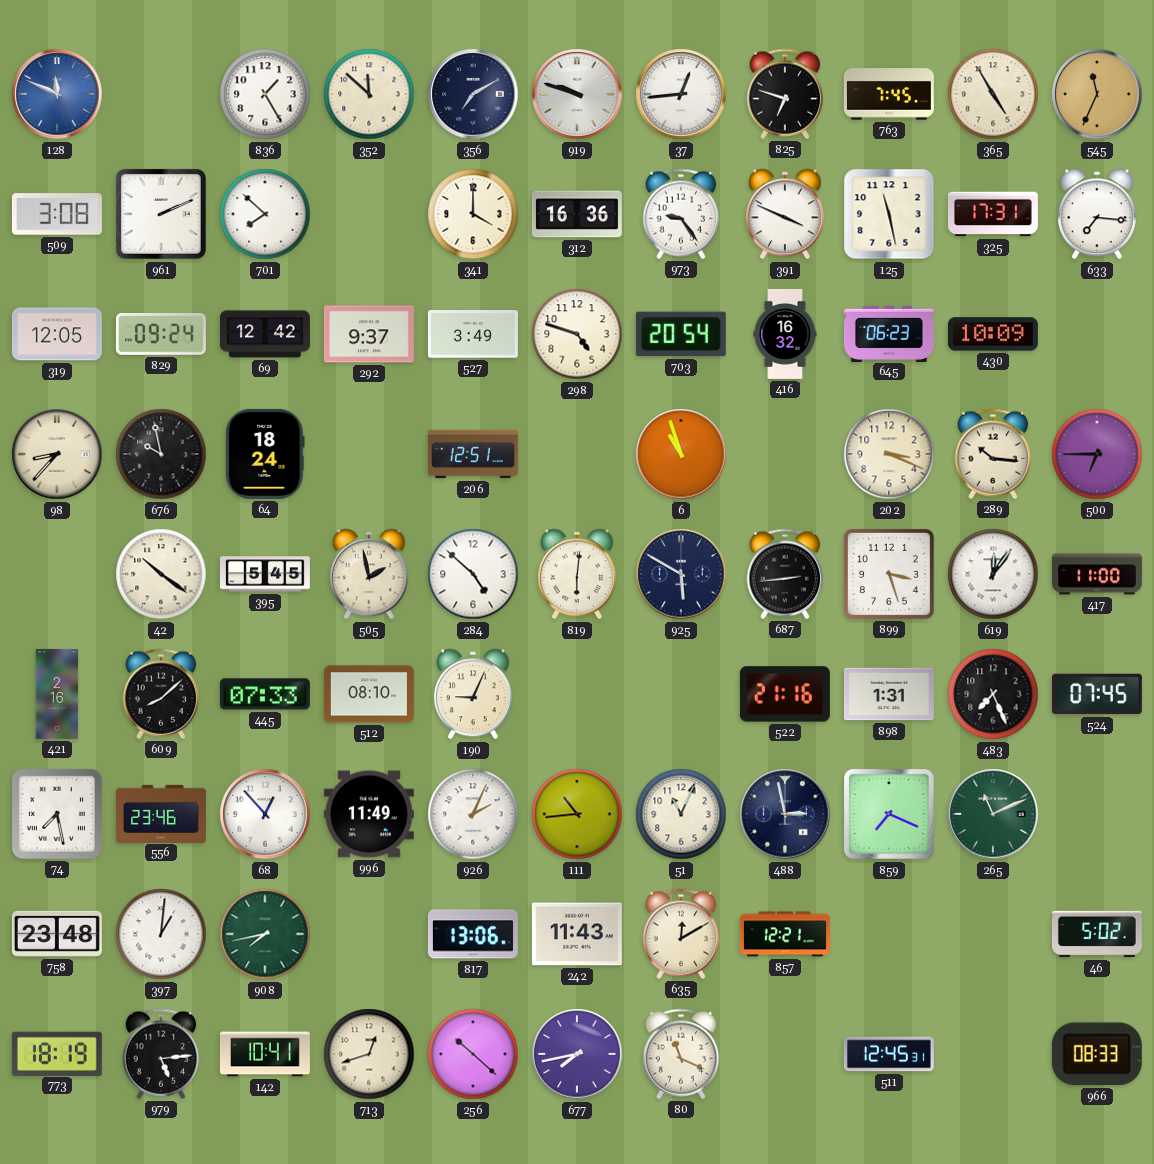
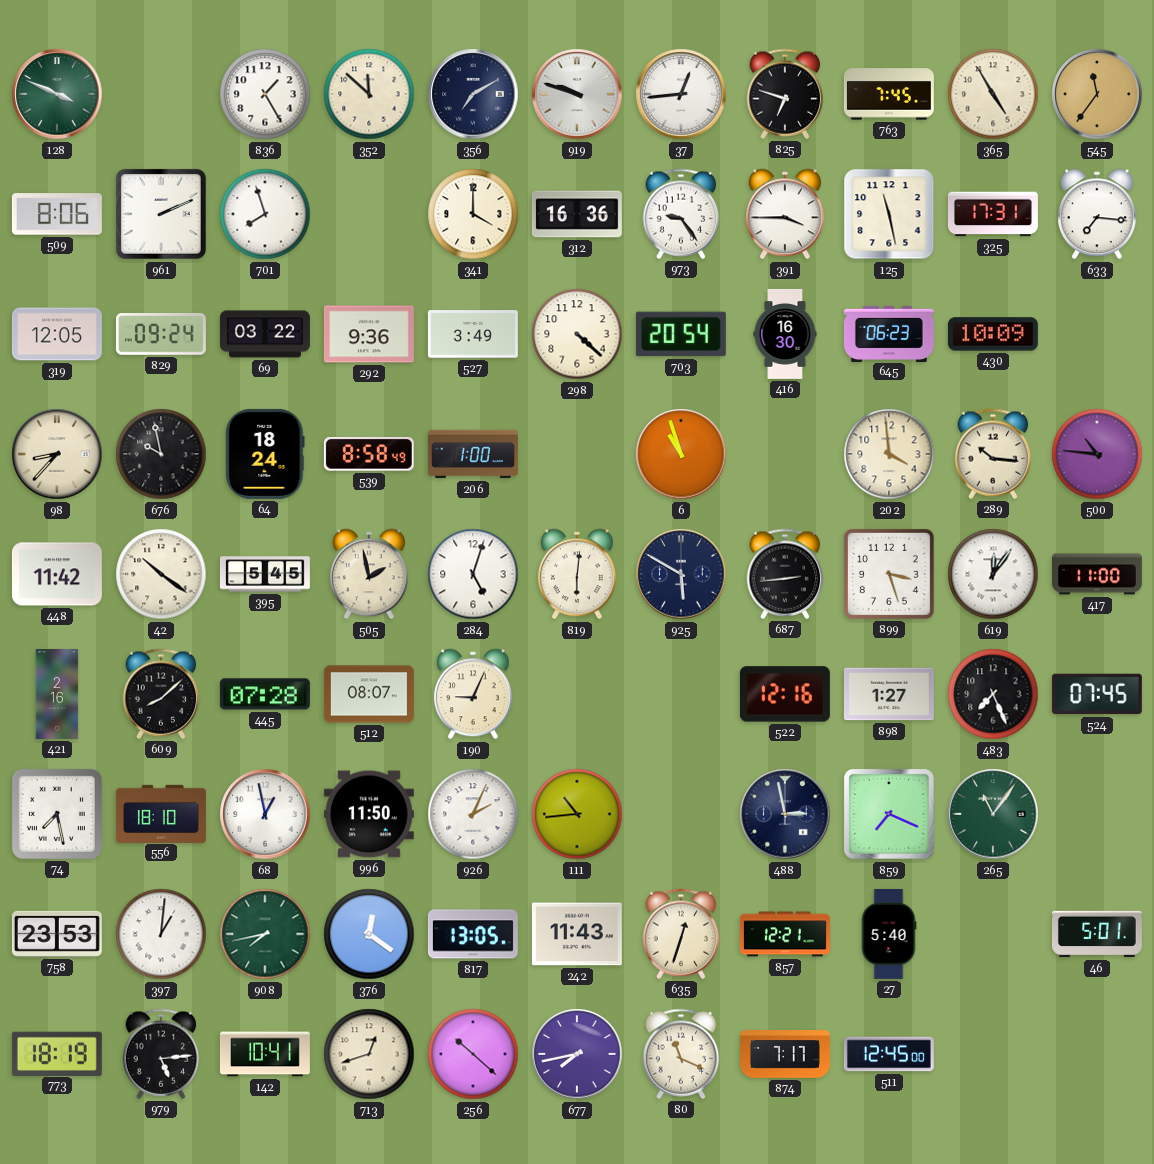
128: 11:49 -> 3:49
128 dial: blue -> green
545: 11:34 -> 11:36
509: 3:08 -> 8:06
701: 7:52 -> 7:57
391: 3:49 -> 3:45
69: 12:42 -> 03:22
292: 9:37 -> 9:36
298: 4:48 -> 4:22
416: 16:32 -> 16:30
539: none -> 8:58
206: 12:51 -> 1:00
202: 3:19 -> 3:59
500: 6:45 -> 10:46
448: none -> 11:42
284: 4:52 -> 5:03
445: 07:33 -> 07:28
512: 08:10 -> 08:07
522: 21:16 -> 12:16
898: 1:31 -> 1:27
556: 23:46 -> 18:10
68: 12:53 -> 12:58
996: 11:49 -> 11:50
51: 11:04 -> none
265: 11:11 -> 11:06
758: 23:48 -> 23:53
376: none -> 12:21
817: 13:06 -> 13:05
635: 12:10 -> 12:33
27: none -> 5:40
46: 5:02 -> 5:01
874: none -> 7:17
511: 12:45:31 -> 12:45:00
966: 08:33 -> none
